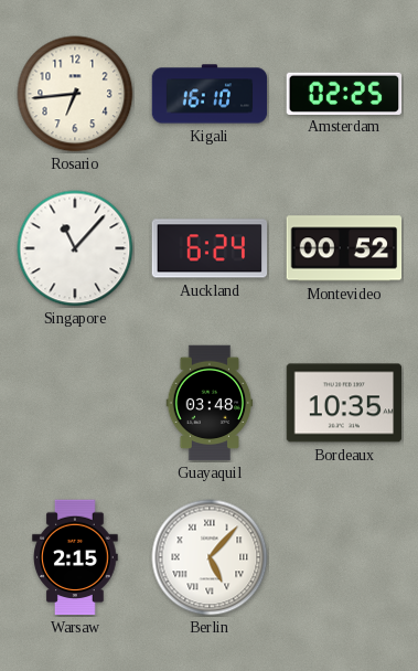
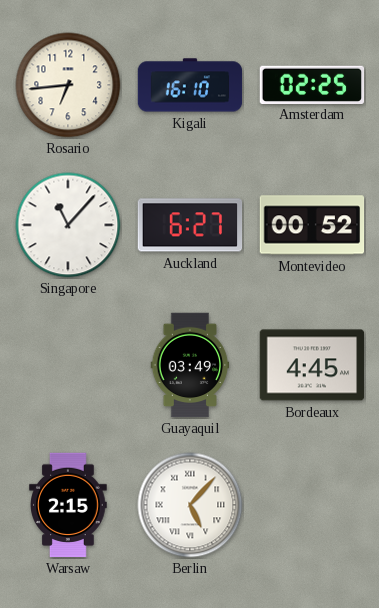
Auckland: 6:24 -> 6:27
Guayaquil: 03:48 -> 03:49
Bordeaux: 10:35 -> 4:45
